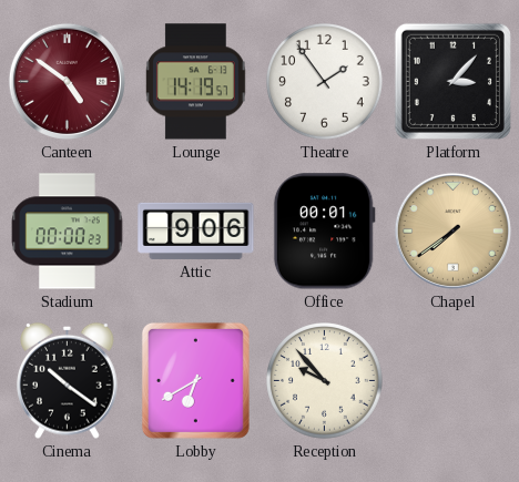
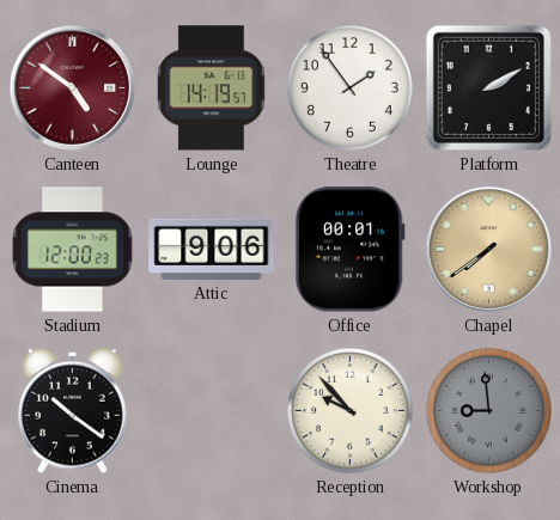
Platform: 3:07 -> 2:10
Stadium: 00:00 -> 12:00
Lobby: 6:40 -> none
Workshop: none -> 8:59
